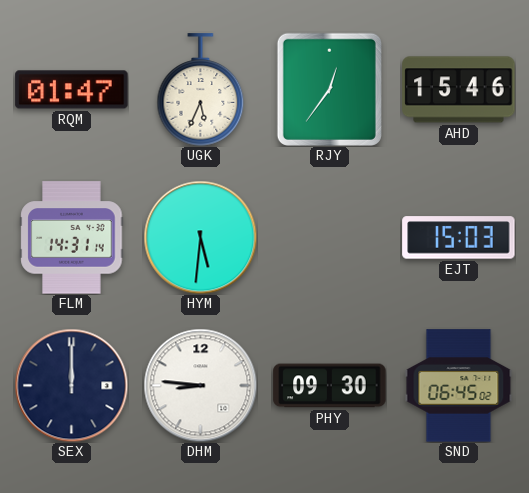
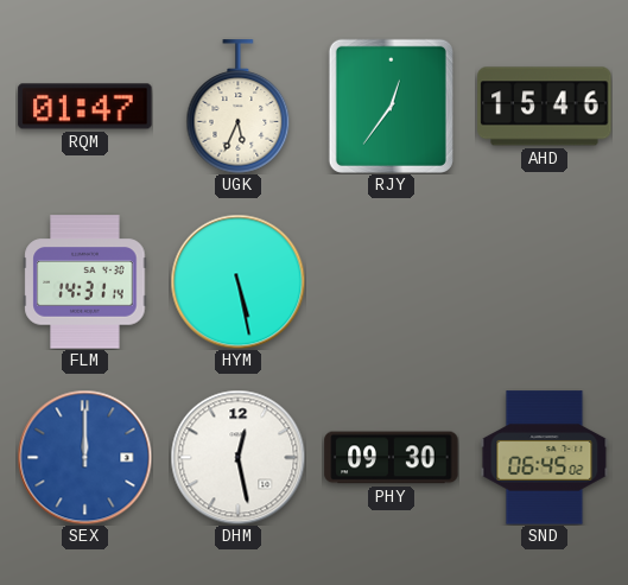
HYM: 5:31 -> 5:28
EJT: 15:03 -> none
SEX dial: navy -> blue
DHM: 8:46 -> 12:28
